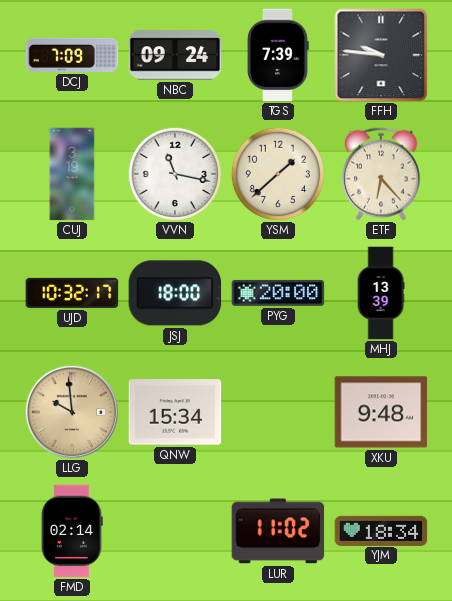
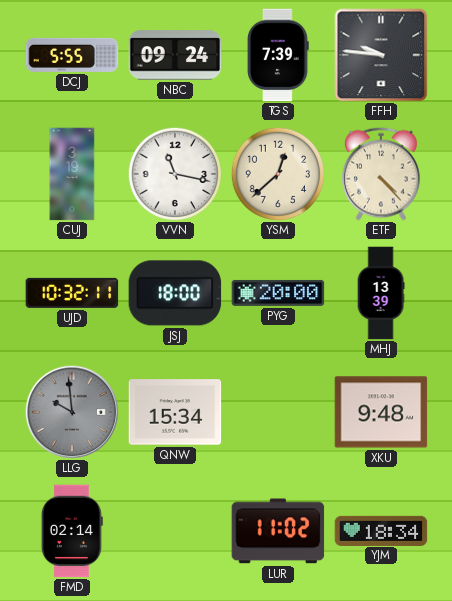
DCJ: 7:09 -> 5:55
YSM: 1:38 -> 12:38
ETF: 6:23 -> 4:23
UJD: 10:32:17 -> 10:32:11
LLG dial: champagne -> grey
